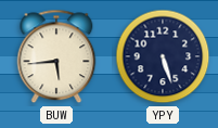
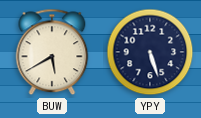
BUW: 5:44 -> 5:40
